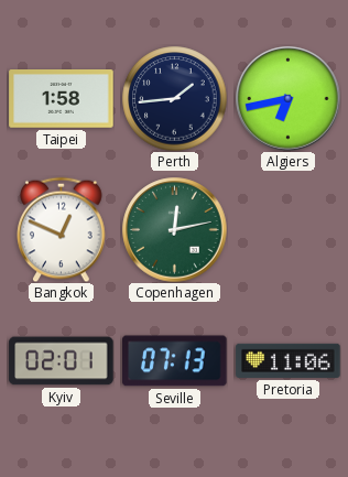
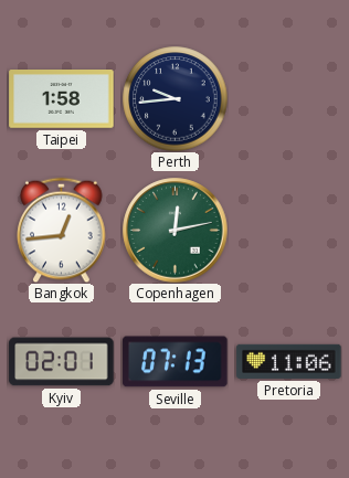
Perth: 1:44 -> 9:44
Algiers: 6:43 -> none
Bangkok: 12:49 -> 12:44
